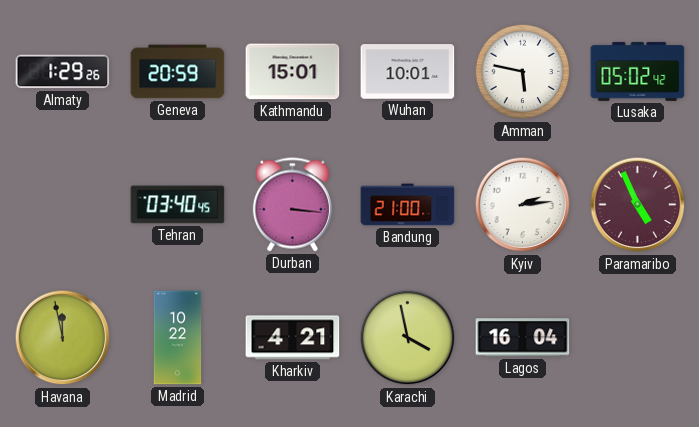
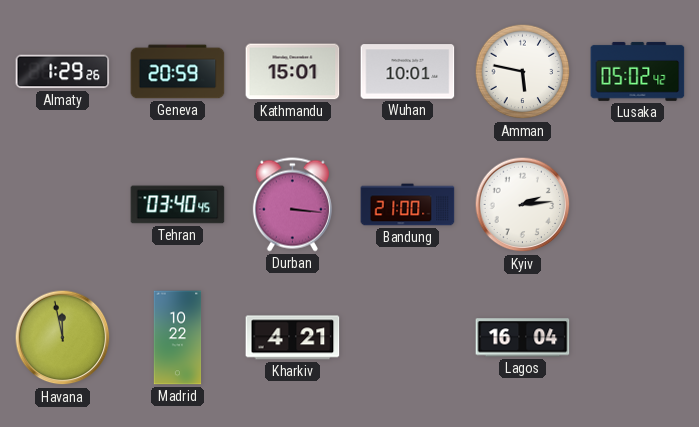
Paramaribo: 4:56 -> none
Karachi: 3:58 -> none
